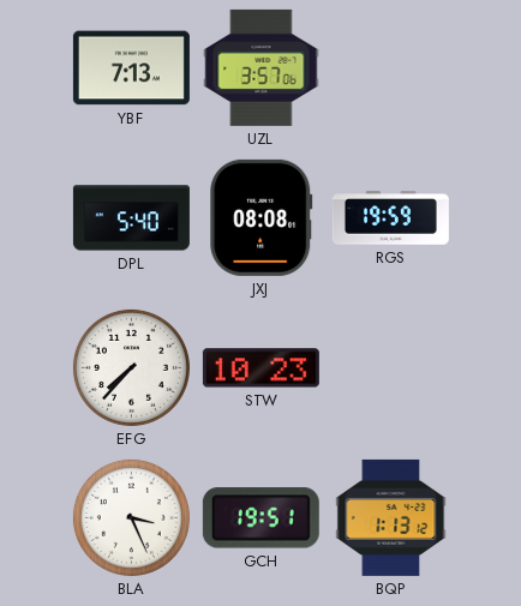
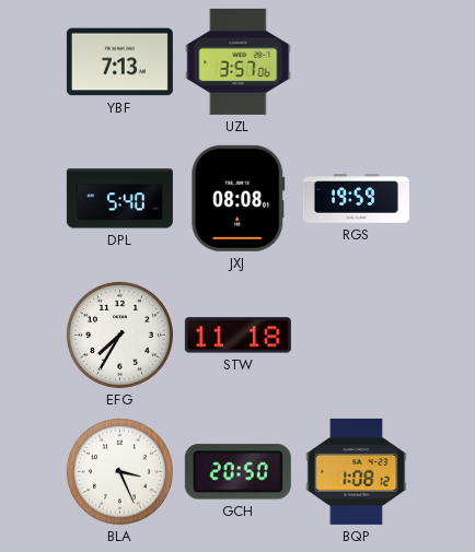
EFG: 7:37 -> 7:35
STW: 10:23 -> 11:18
GCH: 19:51 -> 20:50
BQP: 1:13 -> 1:08
